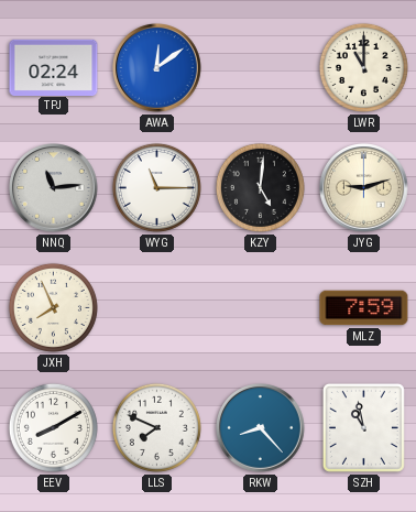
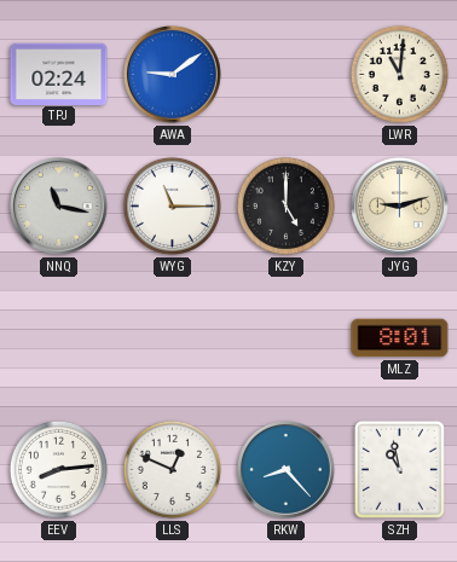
AWA: 12:09 -> 9:09
LWR: 11:00 -> 11:01
NNQ: 11:14 -> 11:17
KZY: 5:01 -> 5:00
JXH: 7:56 -> none
MLZ: 7:59 -> 8:01
EEV: 8:10 -> 8:14
LLS: 7:49 -> 12:49
